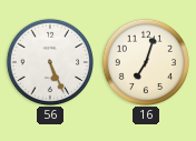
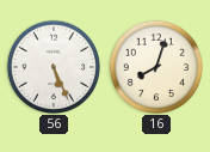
16: 7:03 -> 8:03
